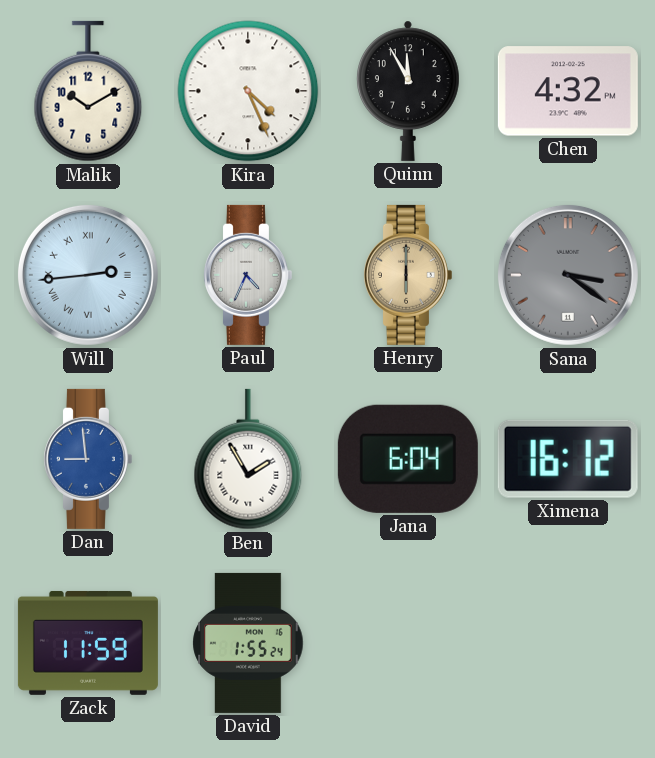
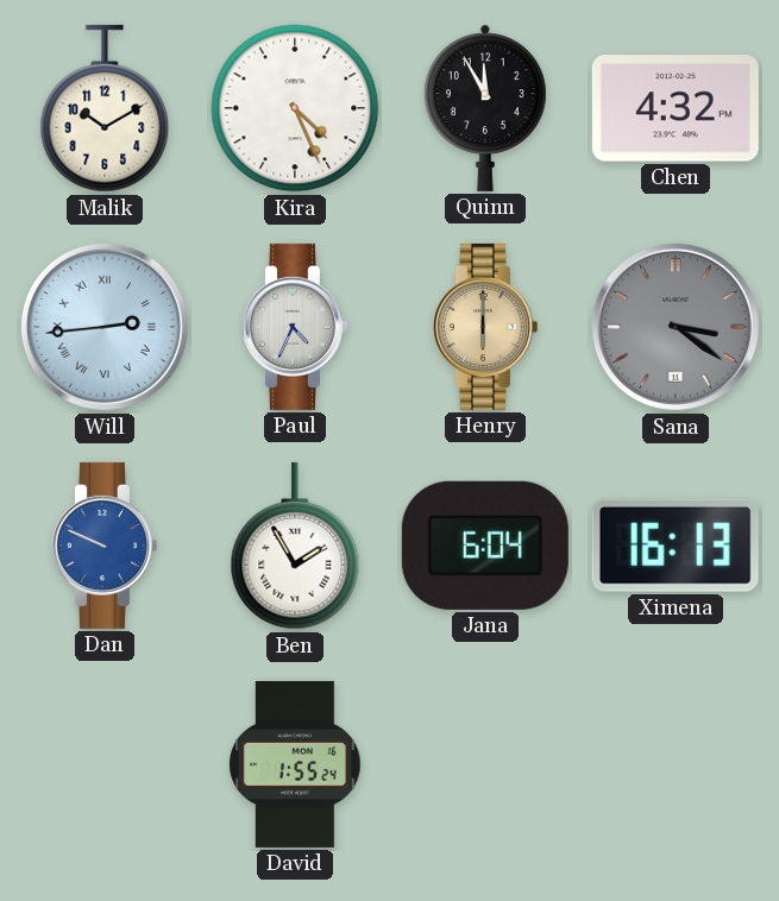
Dan: 8:59 -> 9:49
Ximena: 16:12 -> 16:13
Zack: 11:59 -> none
